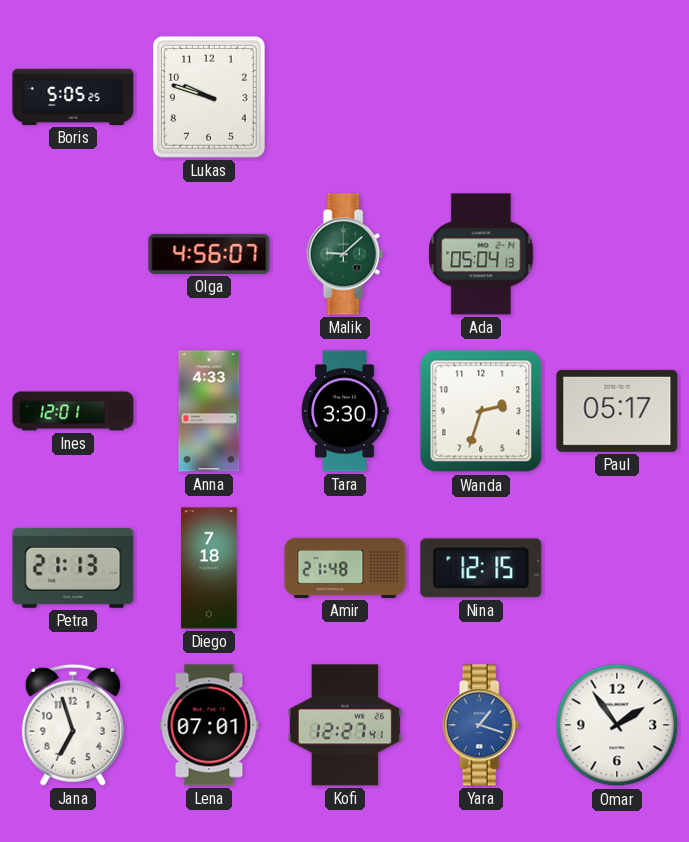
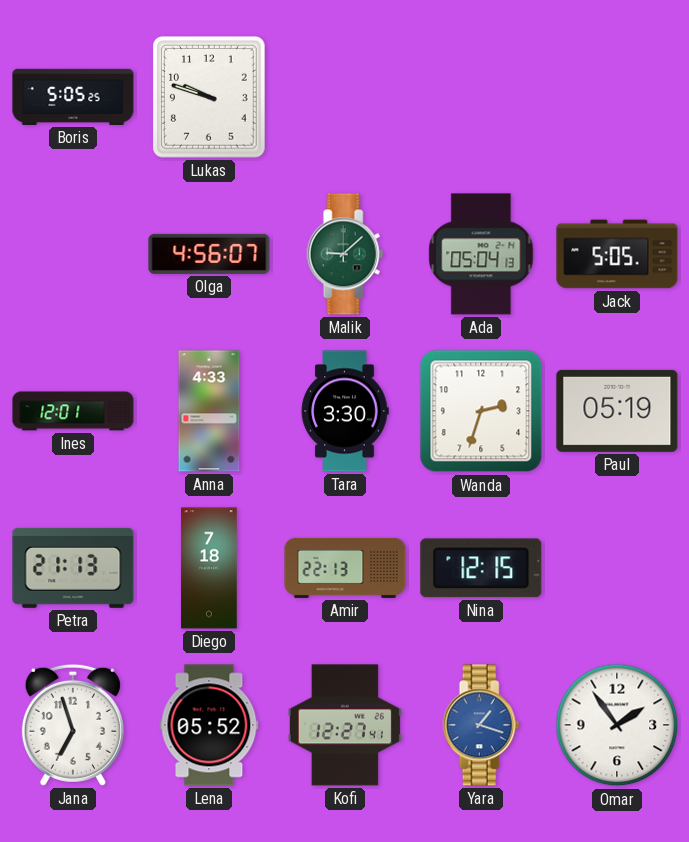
Jack: none -> 5:05
Paul: 05:17 -> 05:19
Amir: 21:48 -> 22:13
Lena: 07:01 -> 05:52
